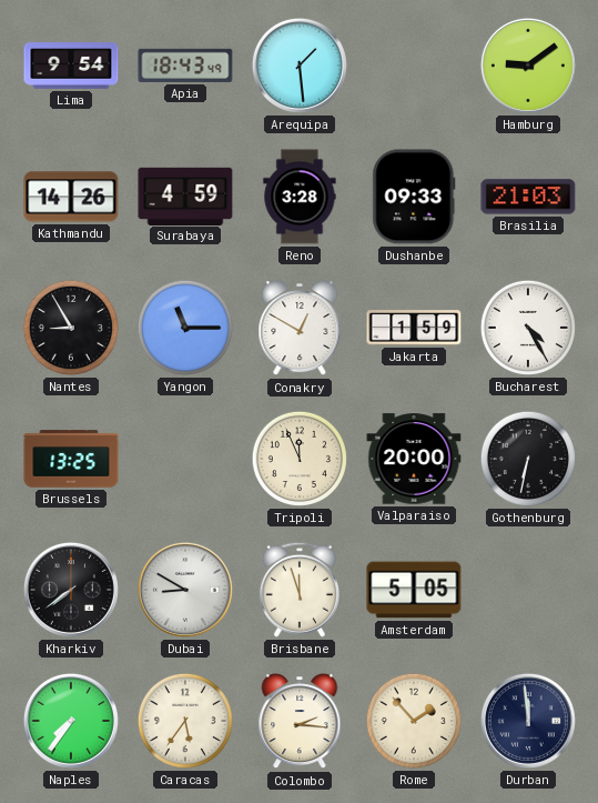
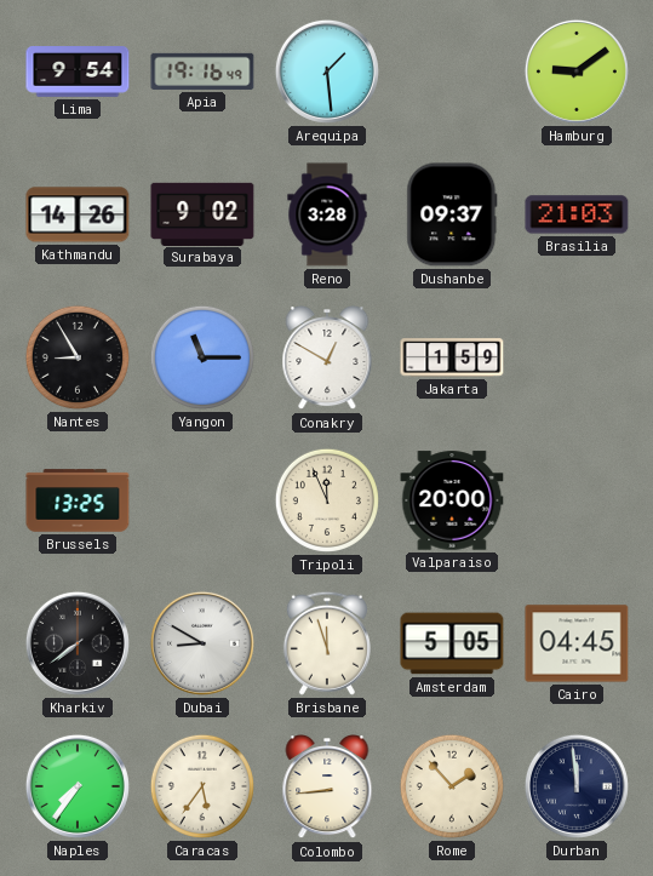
Apia: 18:43 -> 19:16
Surabaya: 4:59 -> 9:02
Dushanbe: 09:33 -> 09:37
Bucharest: 4:25 -> none
Gothenburg: 6:32 -> none
Cairo: none -> 04:45
Colombo: 2:16 -> 8:44
